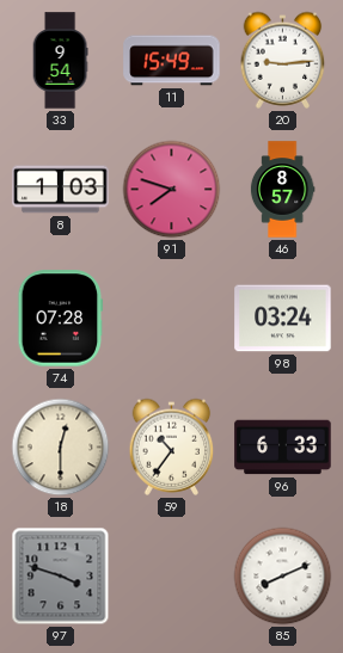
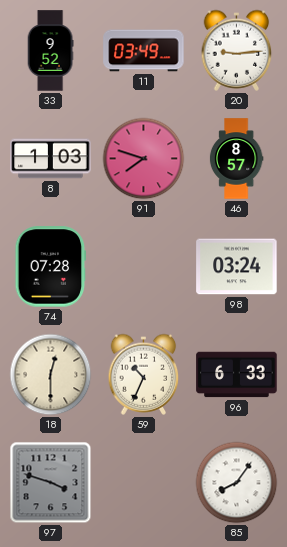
33: 9:54 -> 9:52
11: 15:49 -> 03:49
59: 10:36 -> 10:34
85: 8:11 -> 8:06
